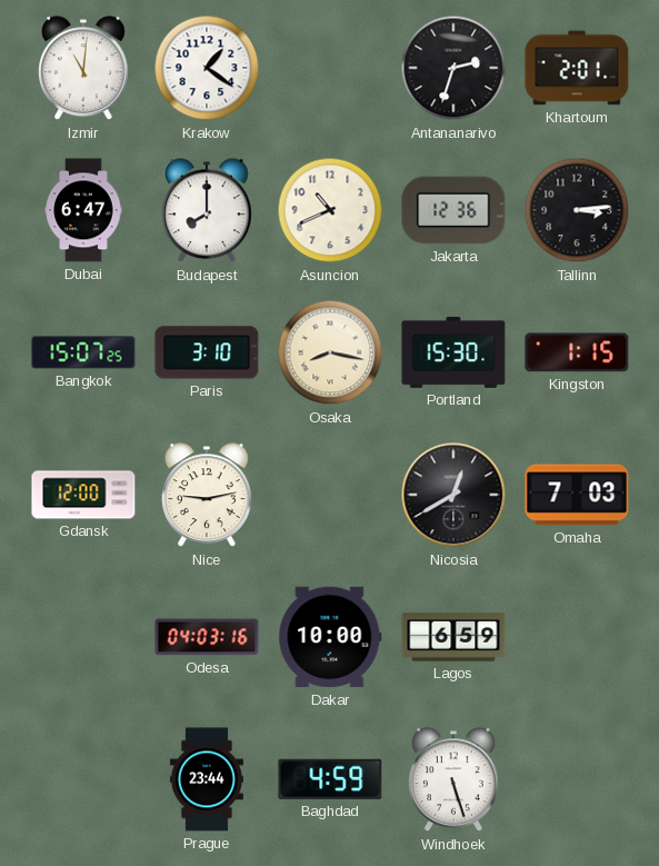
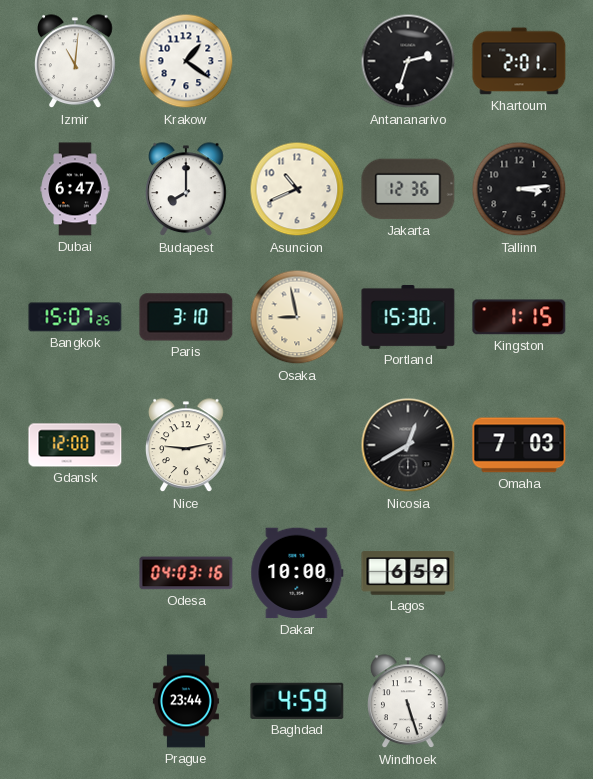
Osaka: 8:17 -> 8:58
